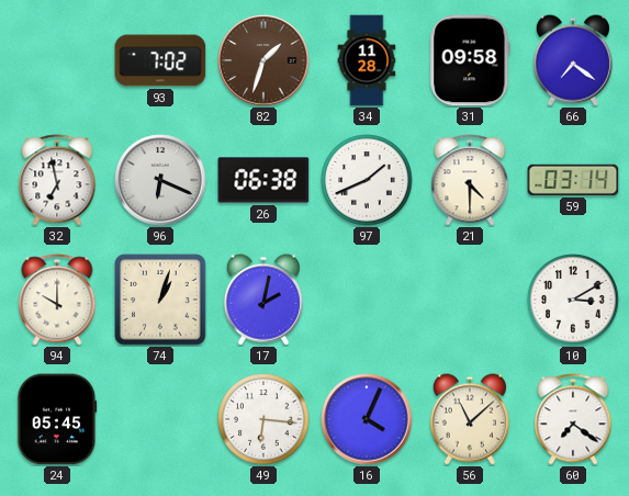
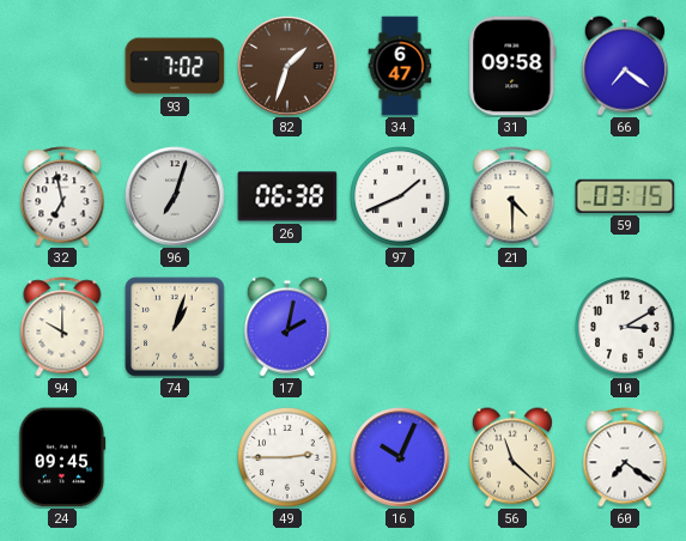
34: 11:28 -> 6:47
96: 6:19 -> 7:03
59: 03:14 -> 03:15
24: 05:45 -> 09:45
49: 6:16 -> 2:45
16: 4:04 -> 10:04
56: 11:08 -> 11:22
